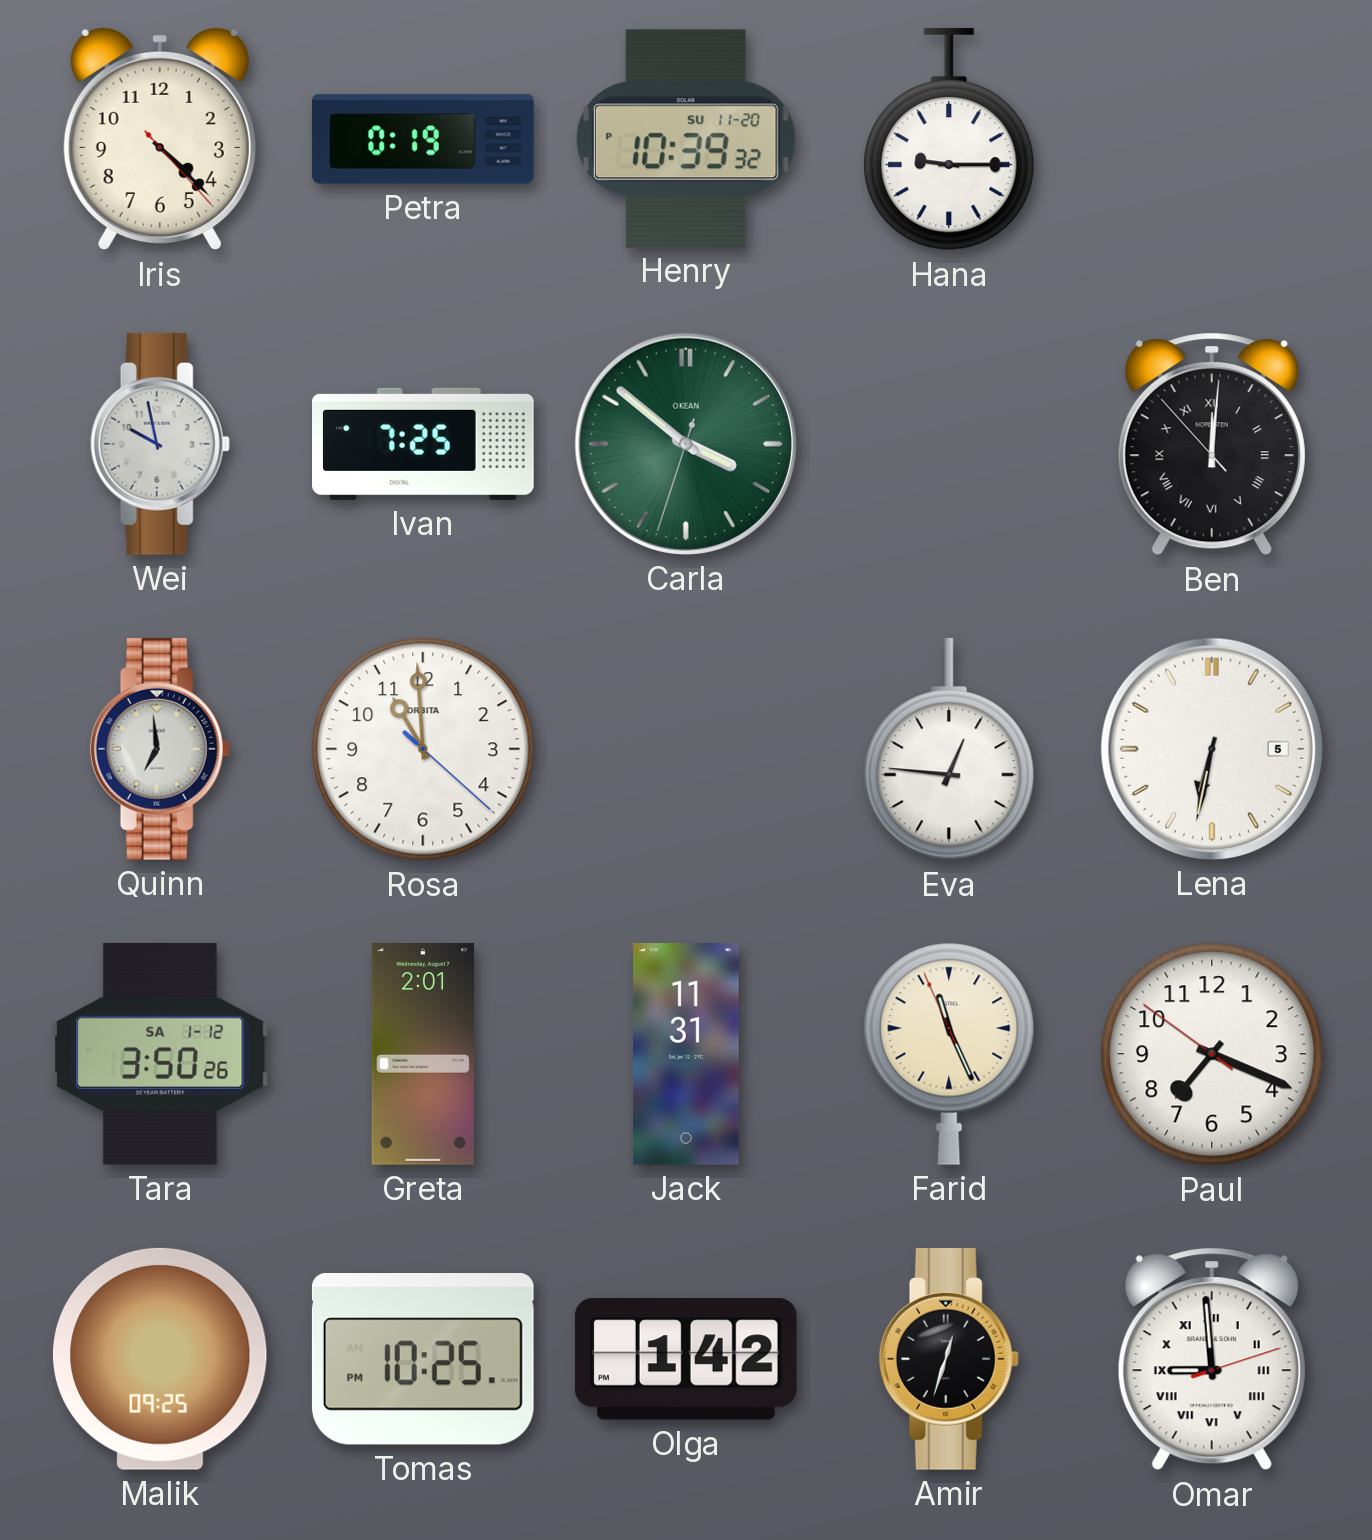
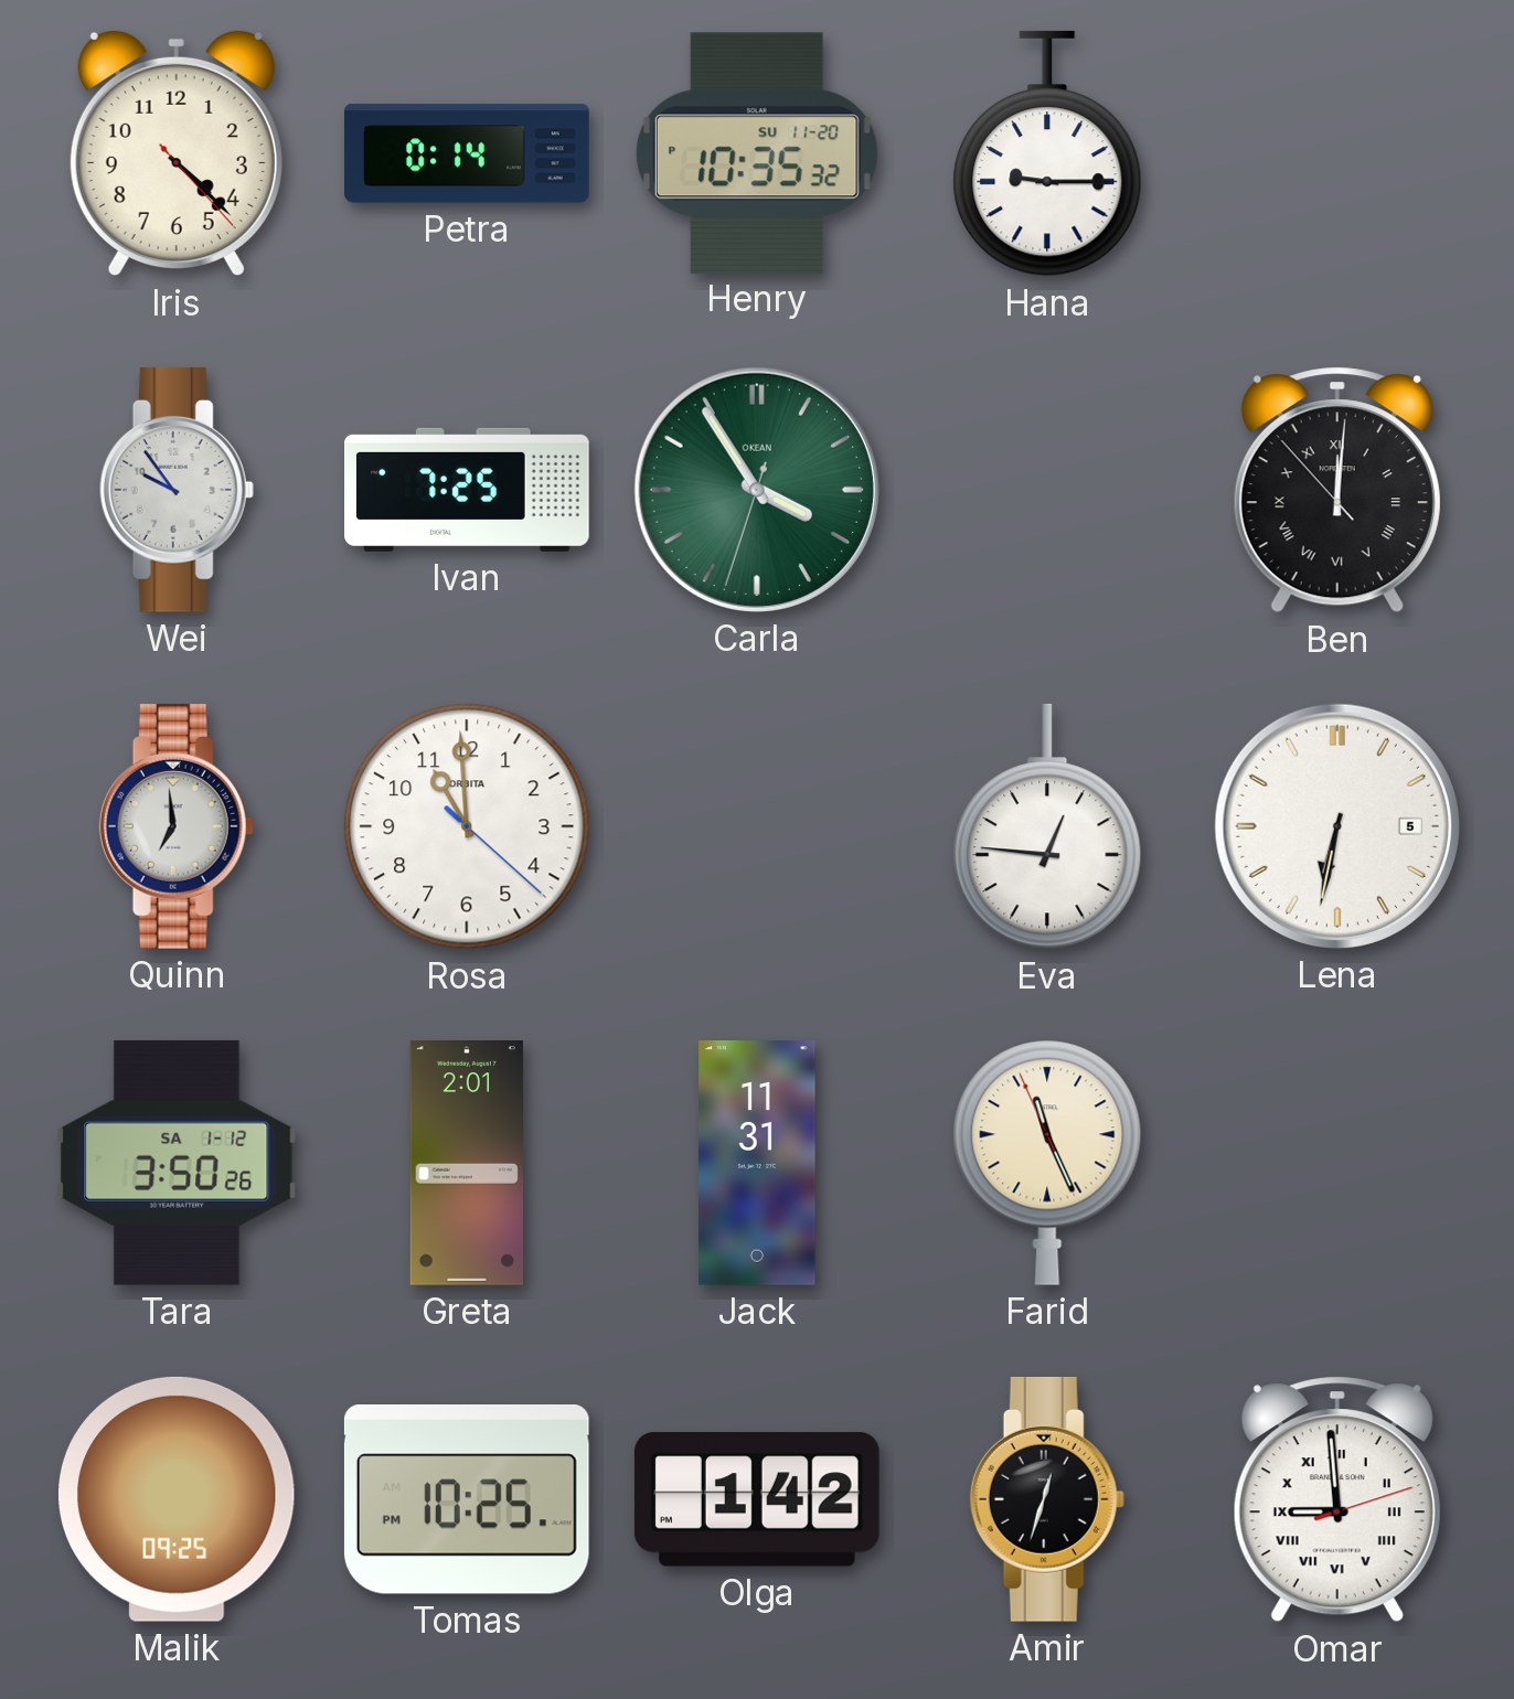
Petra: 0:19 -> 0:14
Henry: 10:39 -> 10:35
Wei: 9:58 -> 9:54
Carla: 3:51 -> 3:54
Paul: 7:18 -> none
